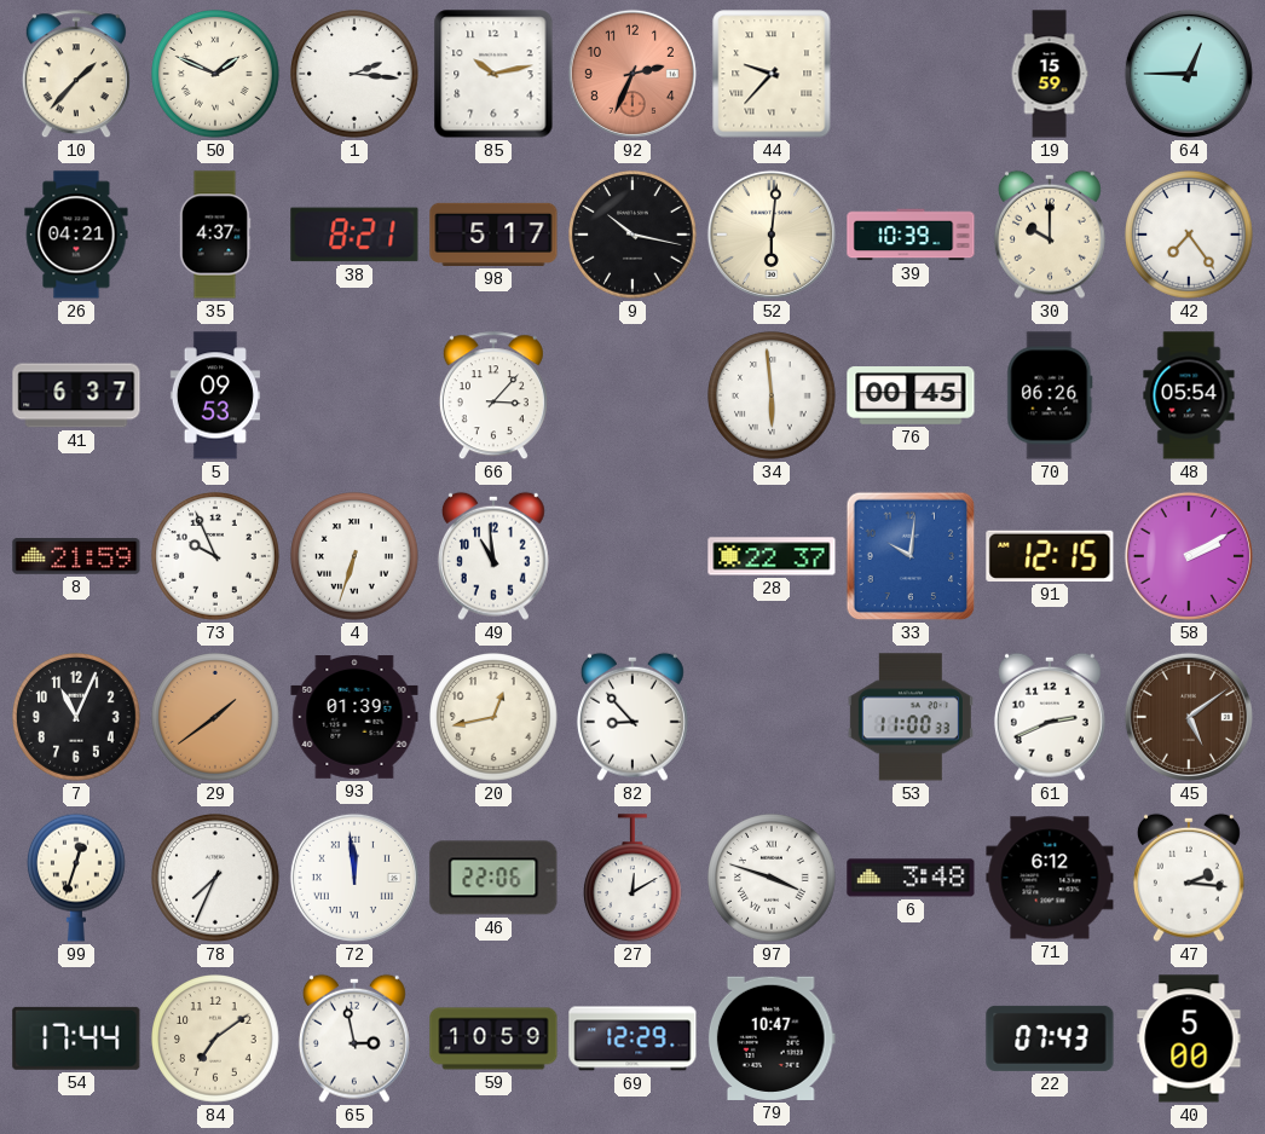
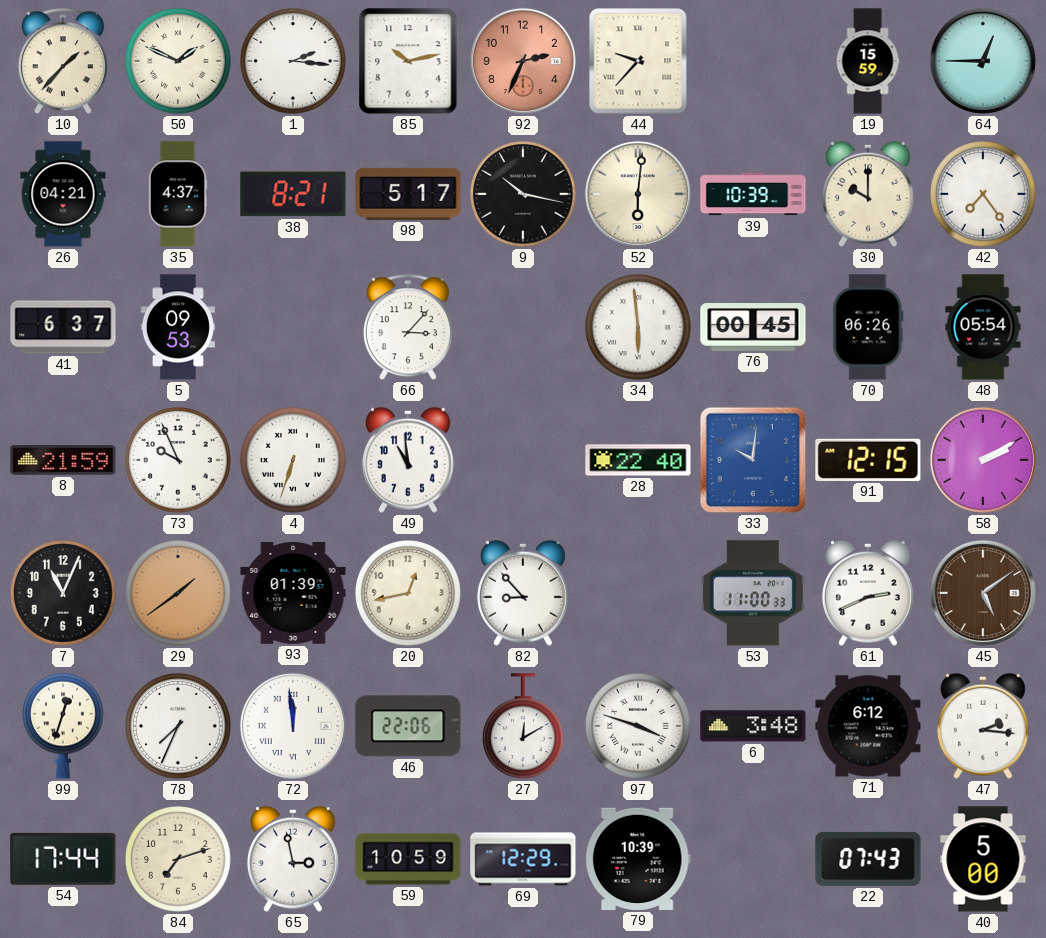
28: 22:37 -> 22:40
84: 7:09 -> 7:12
79: 10:47 -> 10:39
